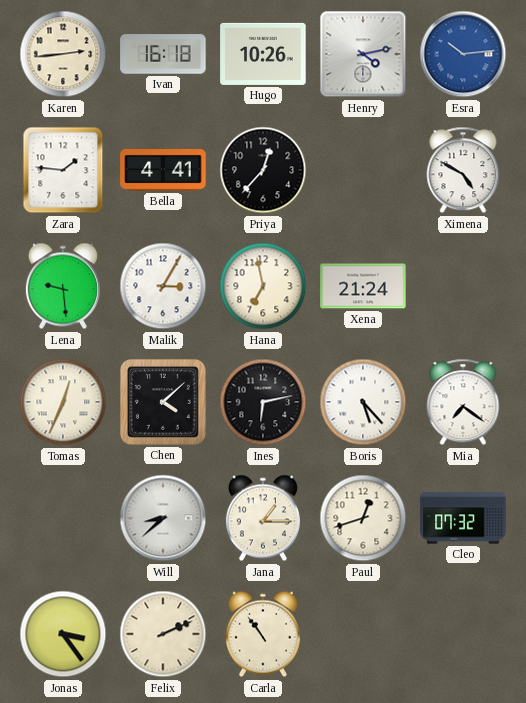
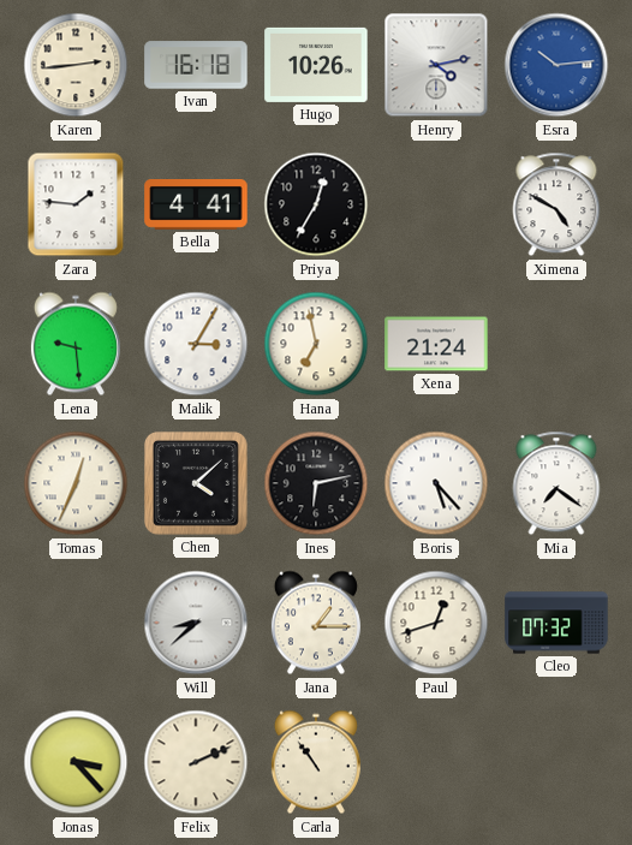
Priya: 12:37 -> 12:35
Jonas: 3:24 -> 3:23
